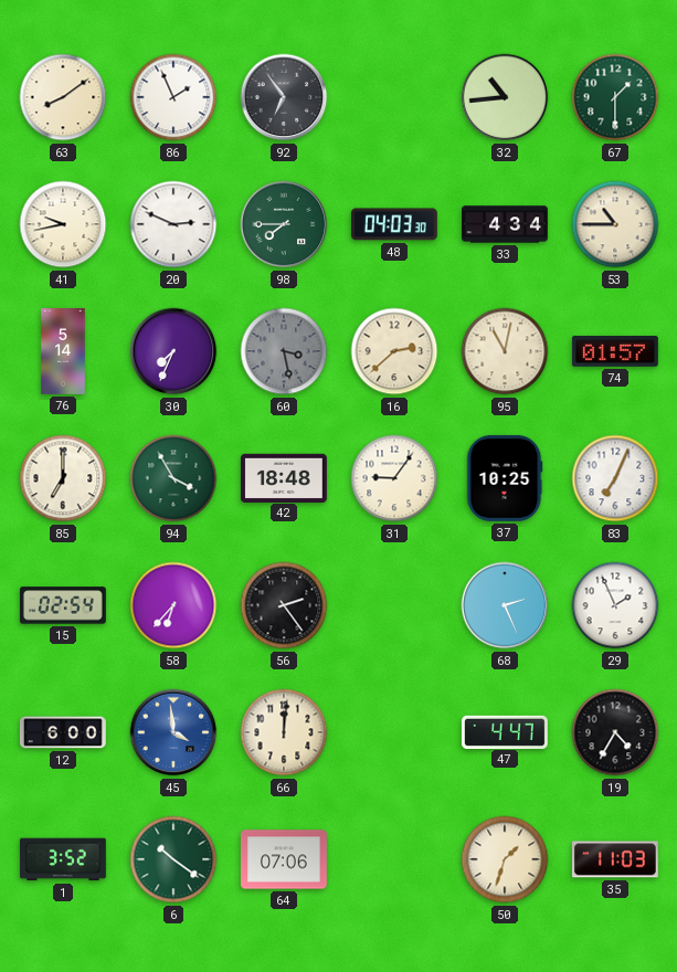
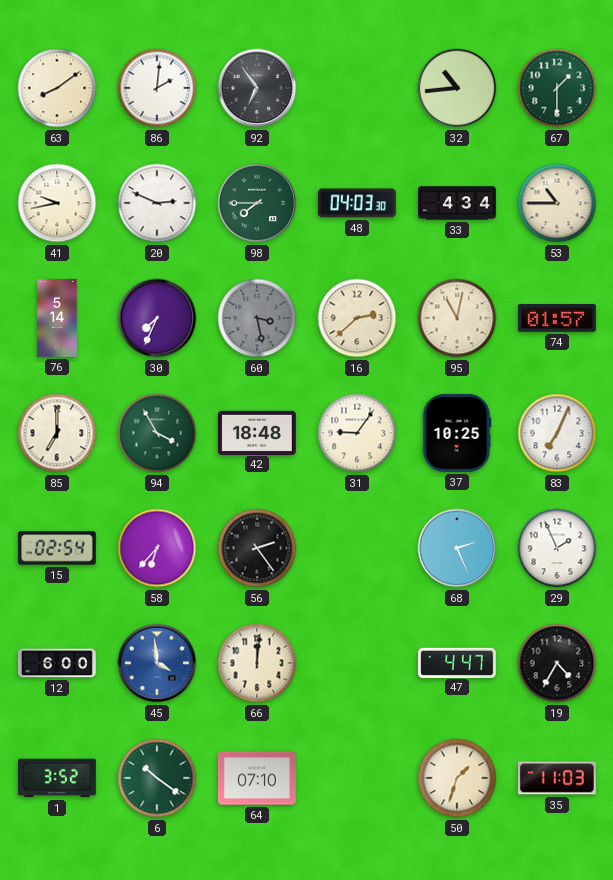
86: 1:56 -> 2:01
64: 07:06 -> 07:10
